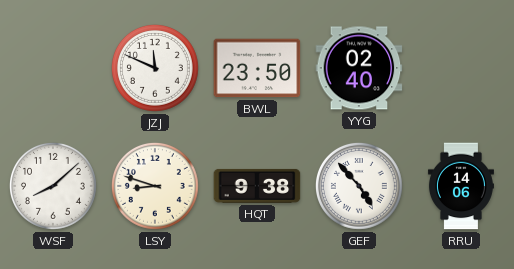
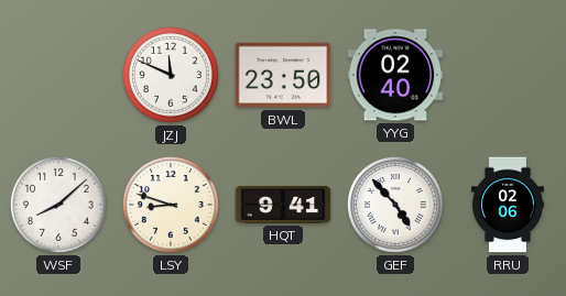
HQT: 9:38 -> 9:41
RRU: 14:06 -> 02:06
